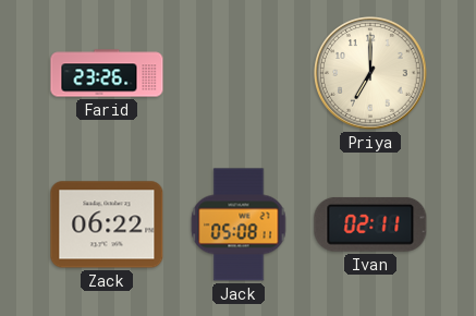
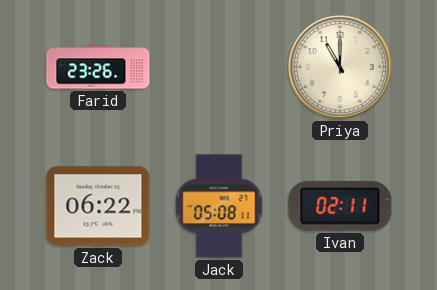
Priya: 7:00 -> 11:00
